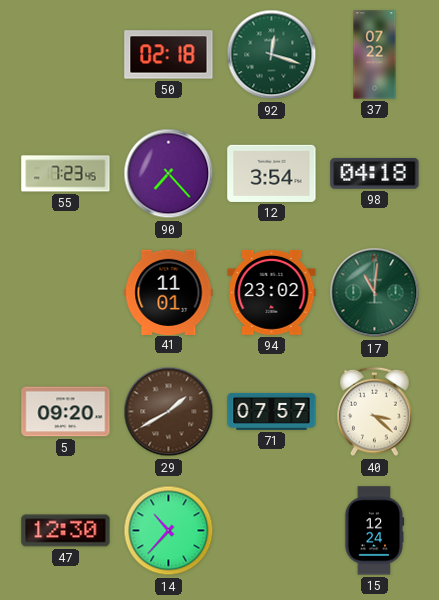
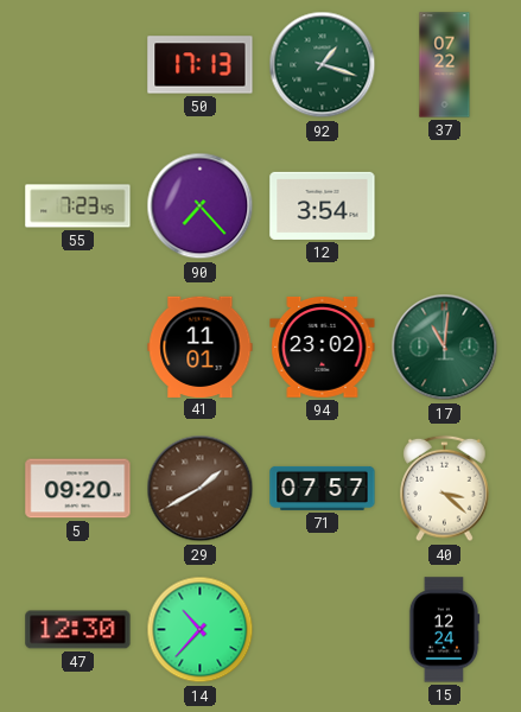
50: 02:18 -> 17:13
92: 12:18 -> 1:18
98: 04:18 -> none
